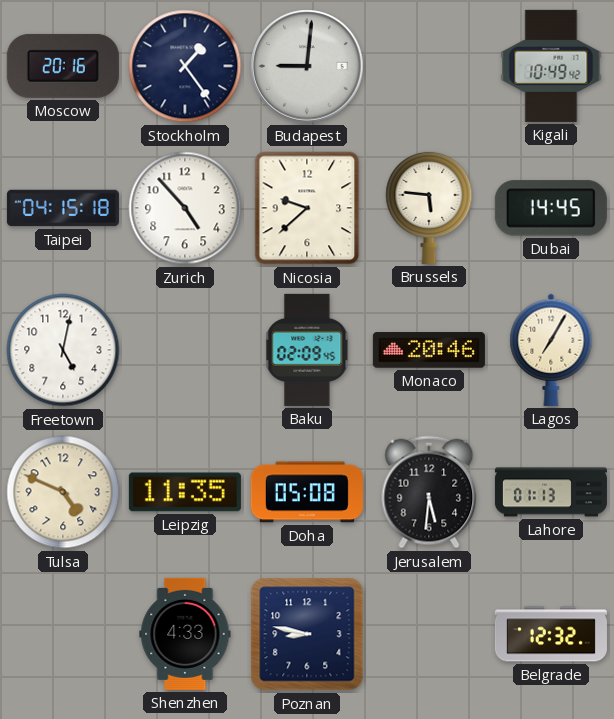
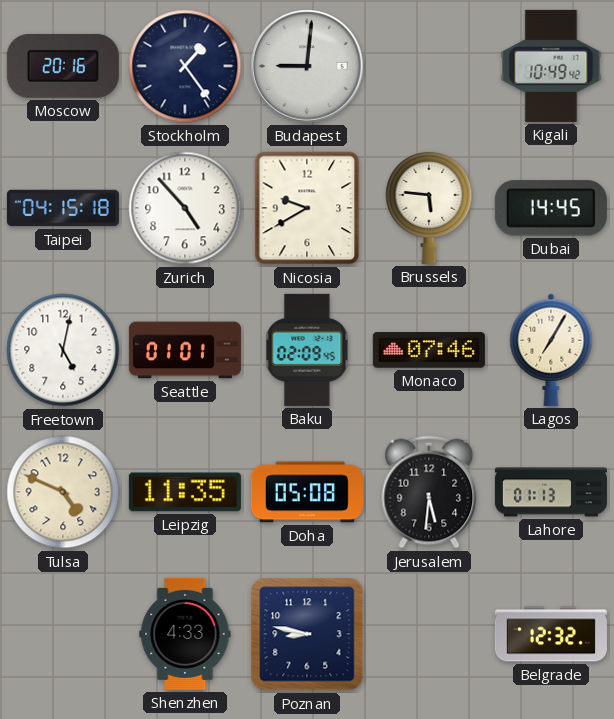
Nicosia: 9:38 -> 9:40
Seattle: none -> 01:01
Monaco: 20:46 -> 07:46
